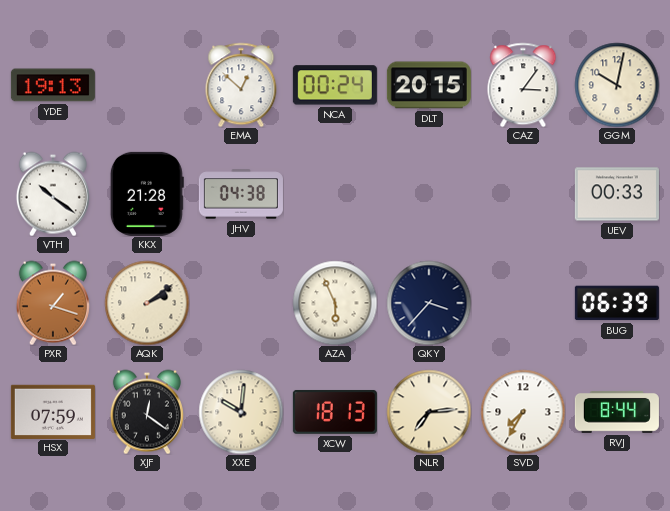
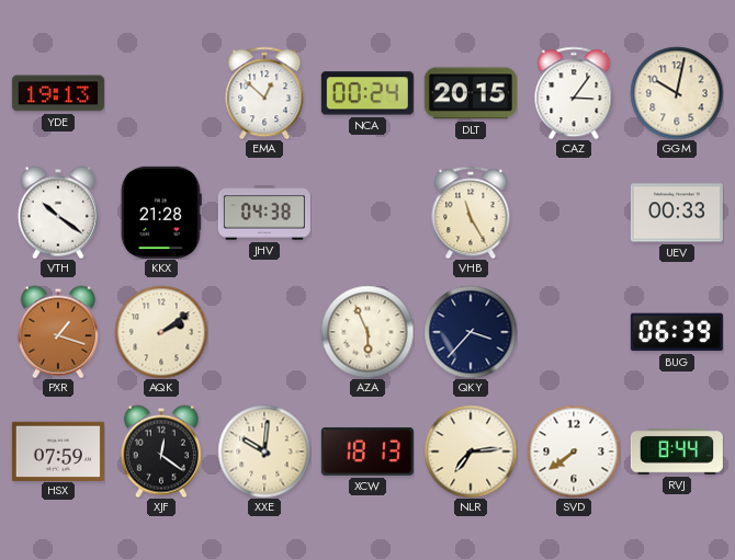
VHB: none -> 11:25
SVD: 7:35 -> 7:39
